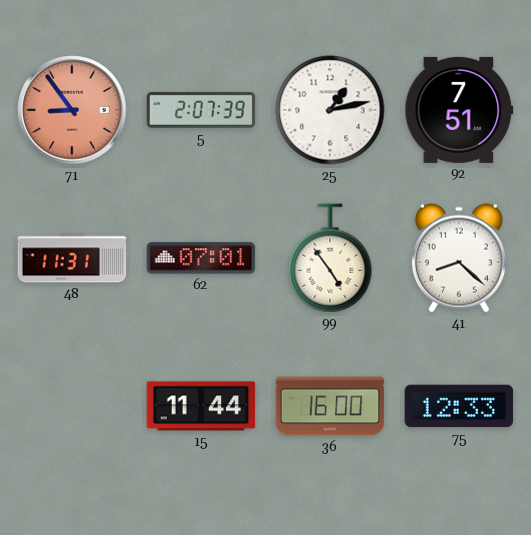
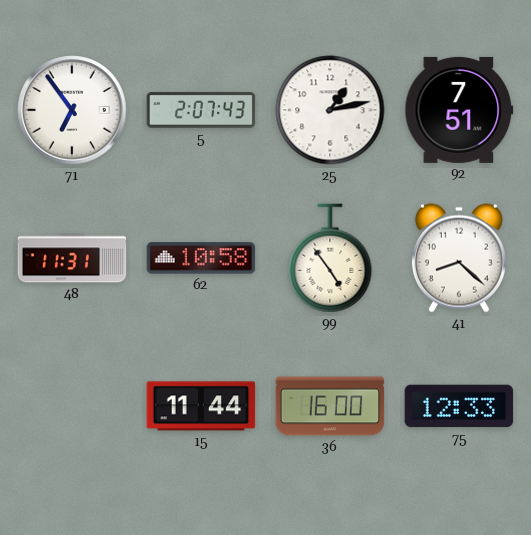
71: 8:54 -> 6:54
71 dial: salmon -> white
5: 2:07:39 -> 2:07:43
62: 07:01 -> 10:58
